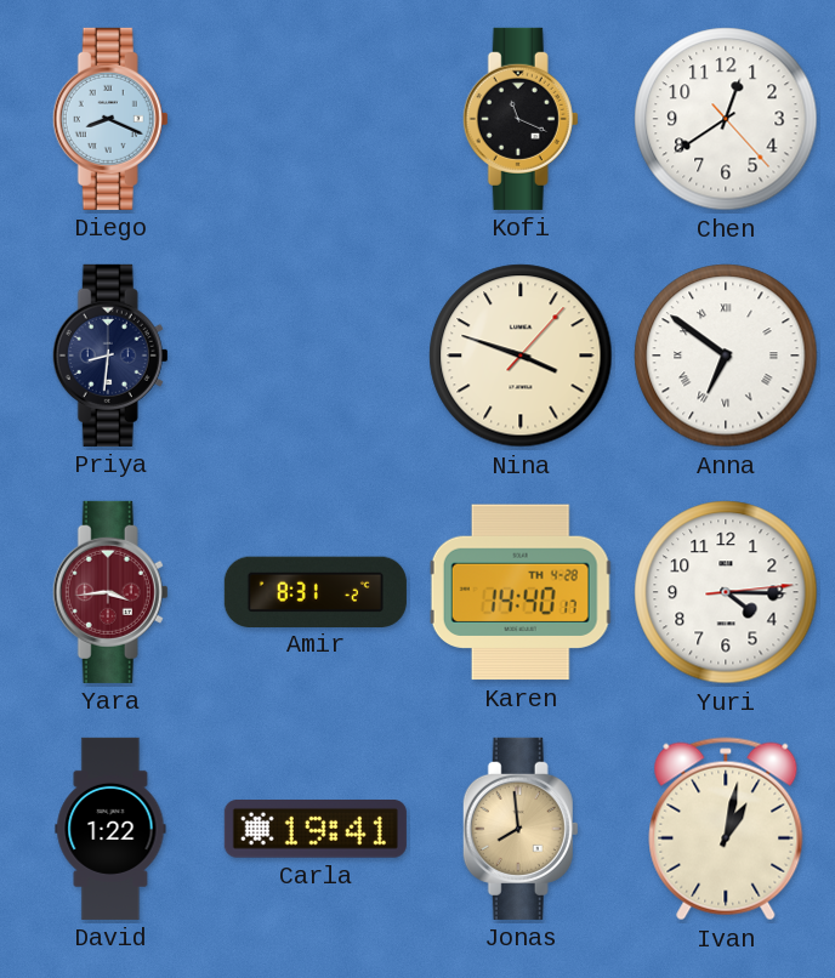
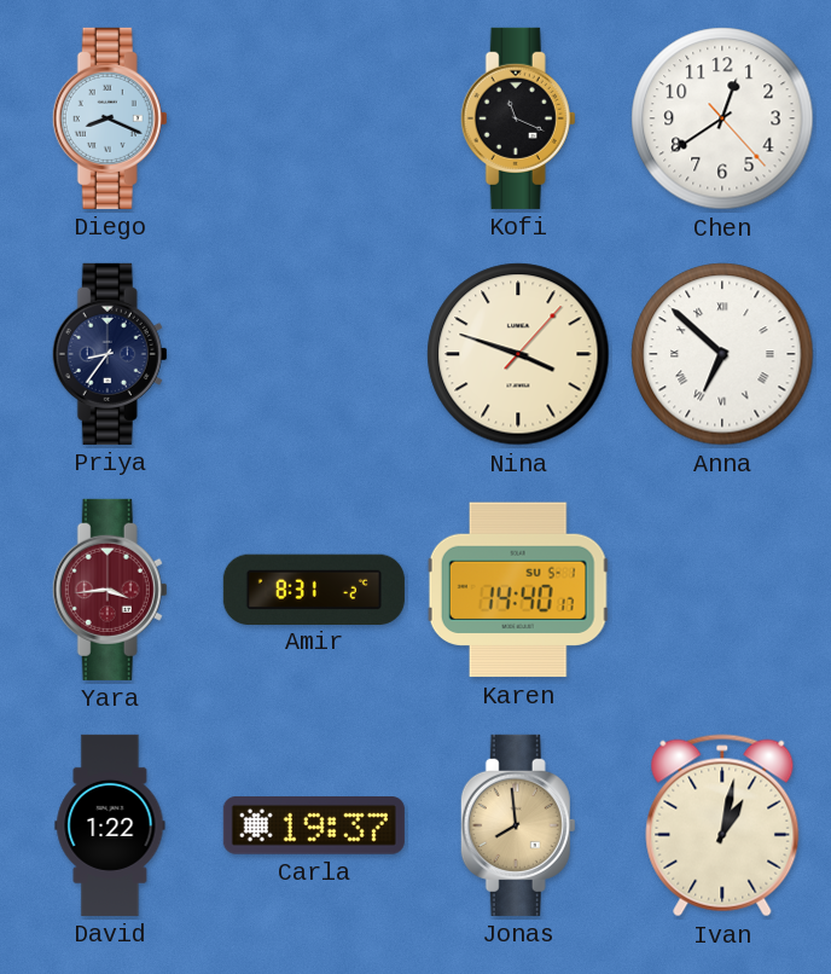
Priya: 8:31 -> 8:36
Anna: 6:51 -> 6:52
Karen date: TH 4-28 -> SU 5-1
Yuri: 4:15 -> none
Carla: 19:41 -> 19:37
